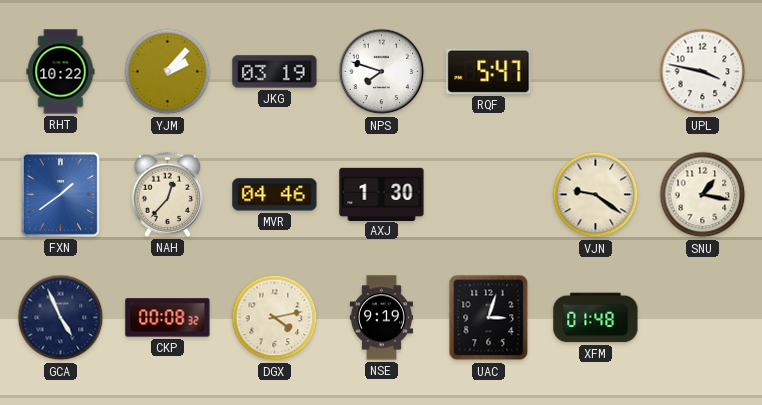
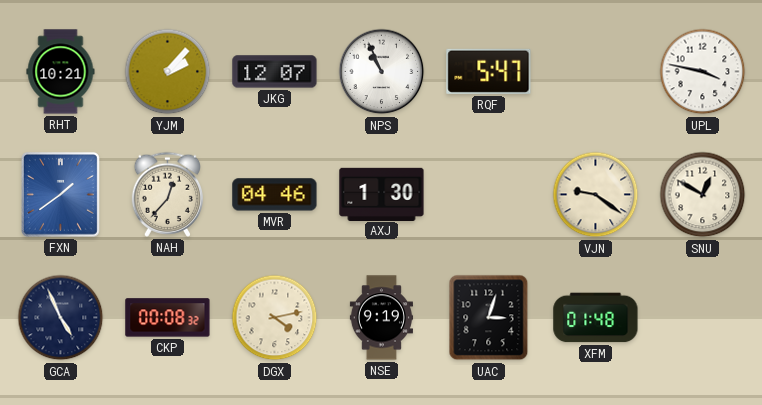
RHT: 10:22 -> 10:21
JKG: 03:19 -> 12:07
NPS: 7:48 -> 10:56
SNU: 1:17 -> 12:50
